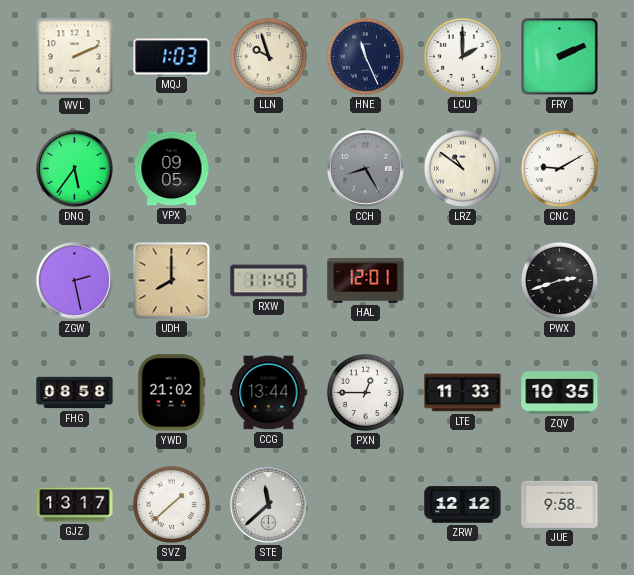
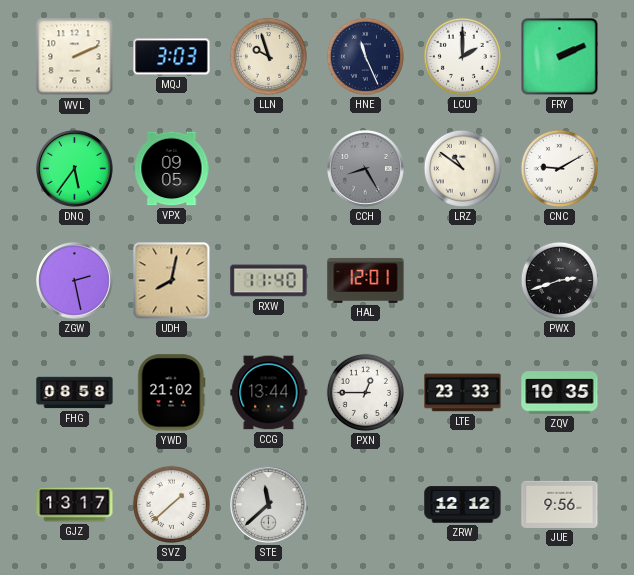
MQJ: 1:03 -> 3:03
UDH: 8:00 -> 8:02
LTE: 11:33 -> 23:33
JUE: 9:58 -> 9:56
